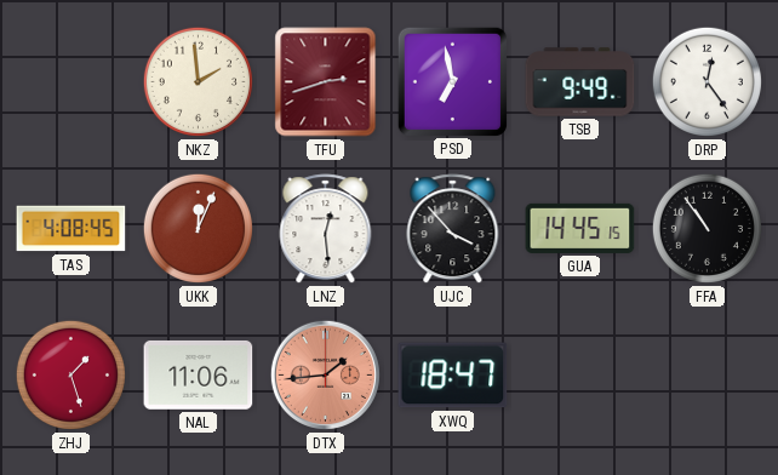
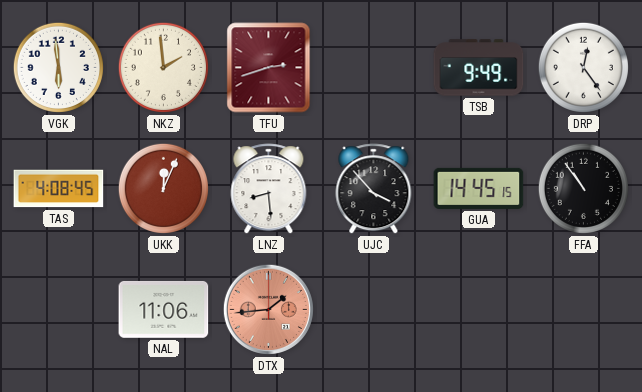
VGK: none -> 5:59
PSD: 6:58 -> none
LNZ: 12:29 -> 8:29
ZHJ: 1:27 -> none
XWQ: 18:47 -> none
